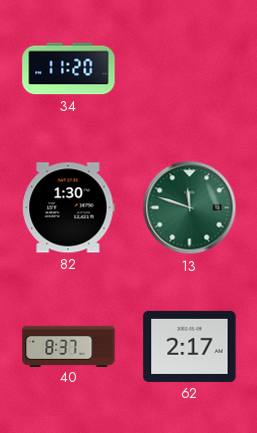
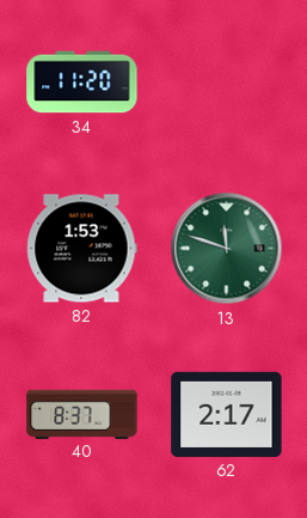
82: 1:30 -> 1:53
